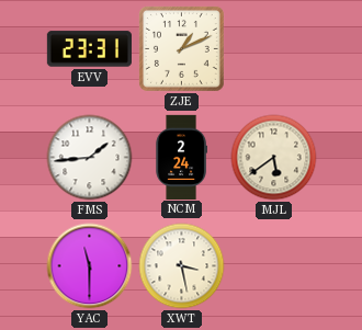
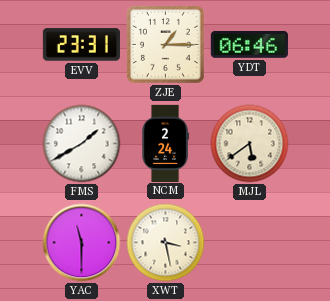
ZJE: 1:11 -> 1:15
YDT: none -> 06:46
FMS: 1:44 -> 1:40
